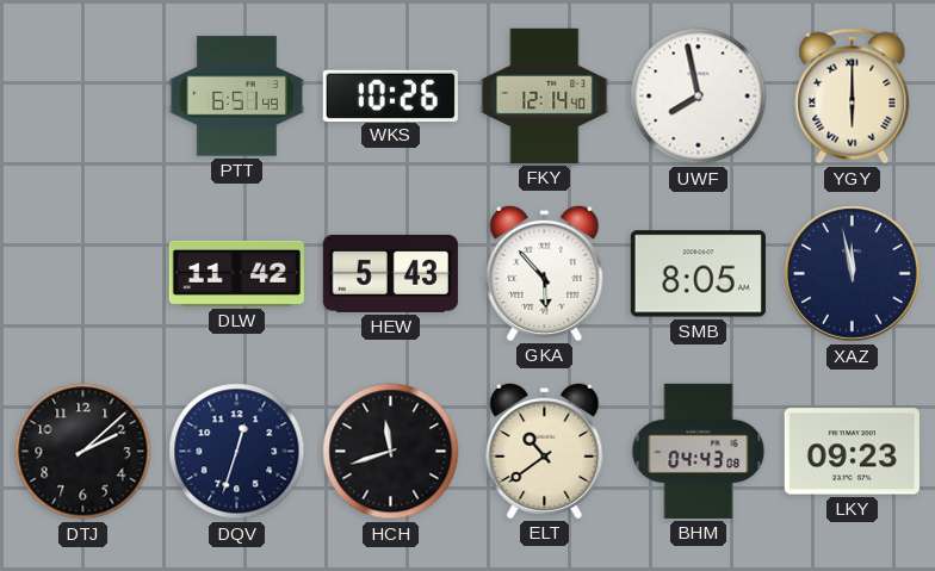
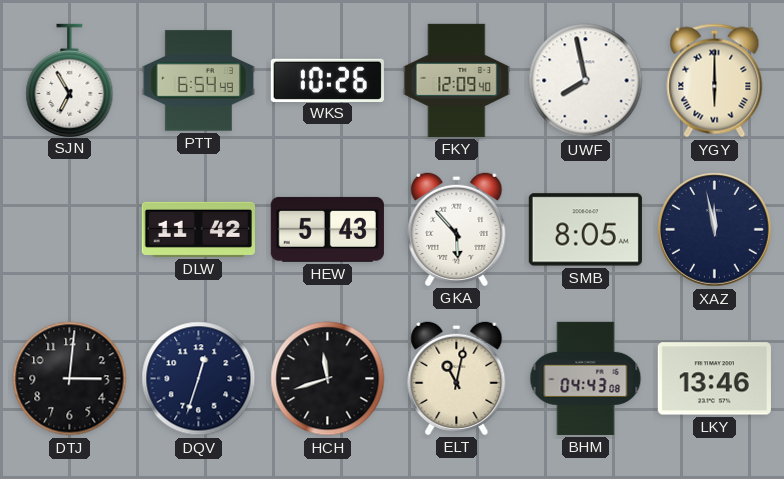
SJN: none -> 6:55
PTT: 6:51 -> 6:54
FKY: 12:14 -> 12:09
DTJ: 2:08 -> 3:01
ELT: 10:39 -> 11:02
LKY: 09:23 -> 13:46
